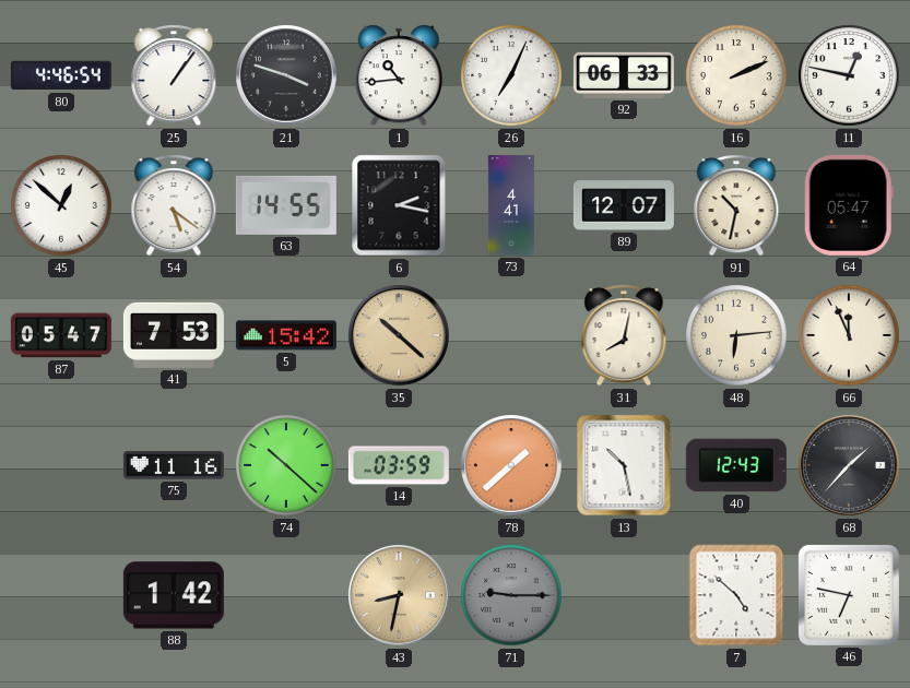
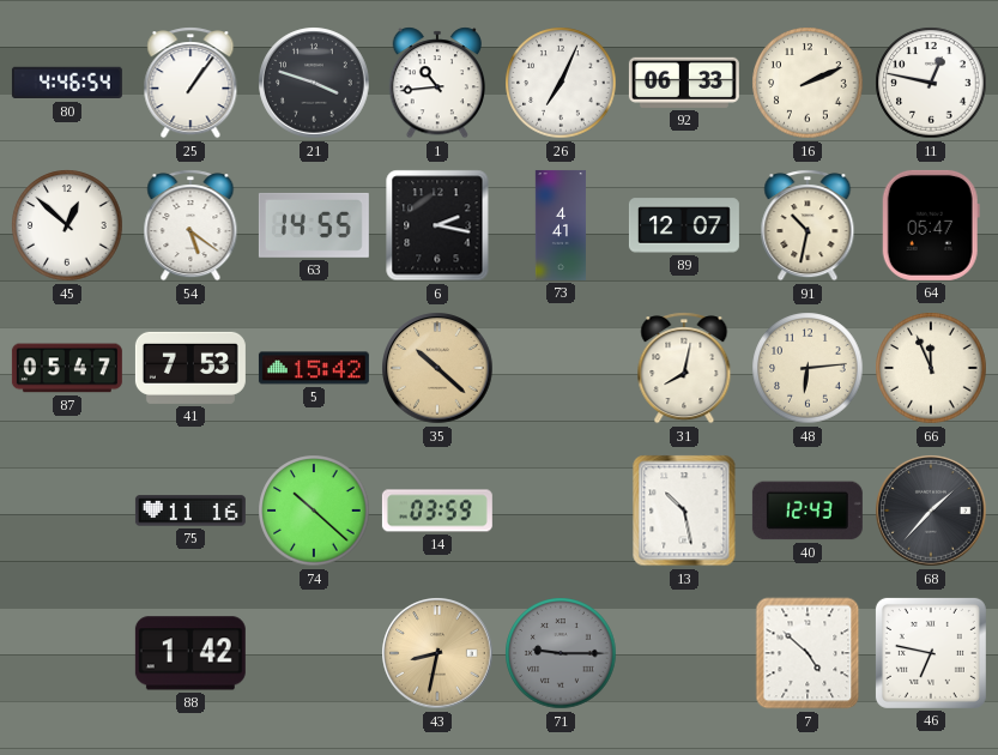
78: 1:38 -> none
